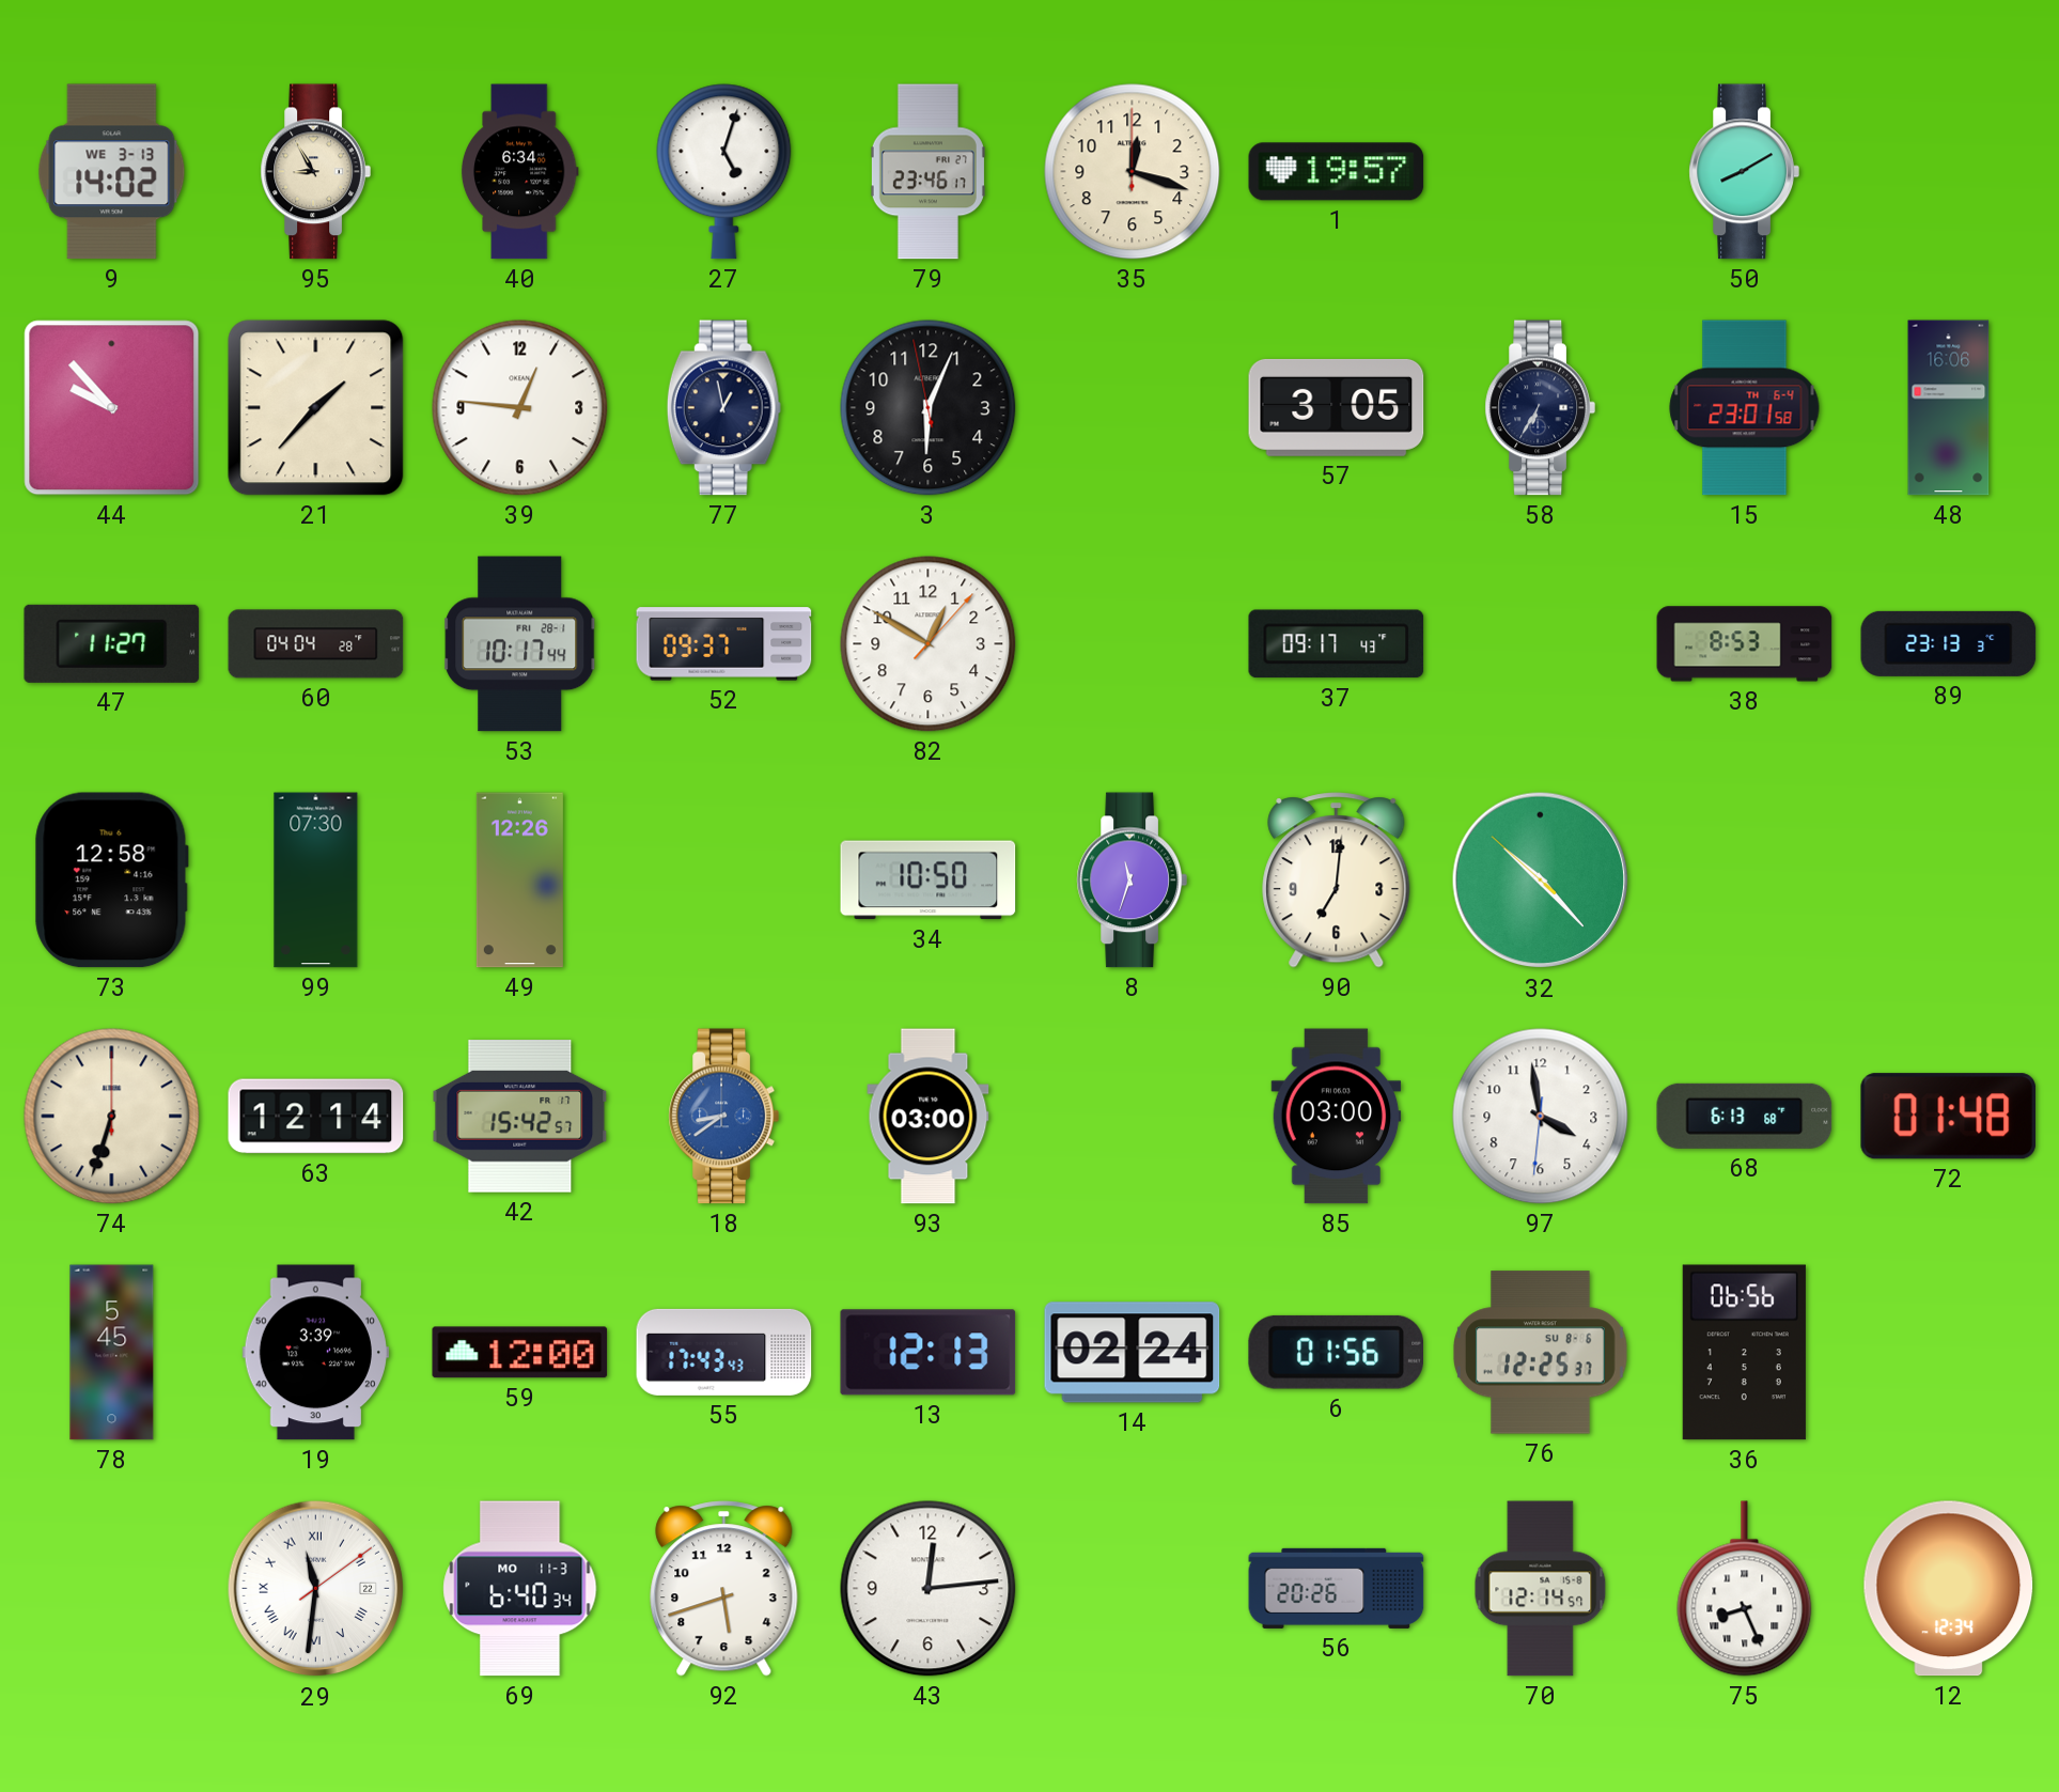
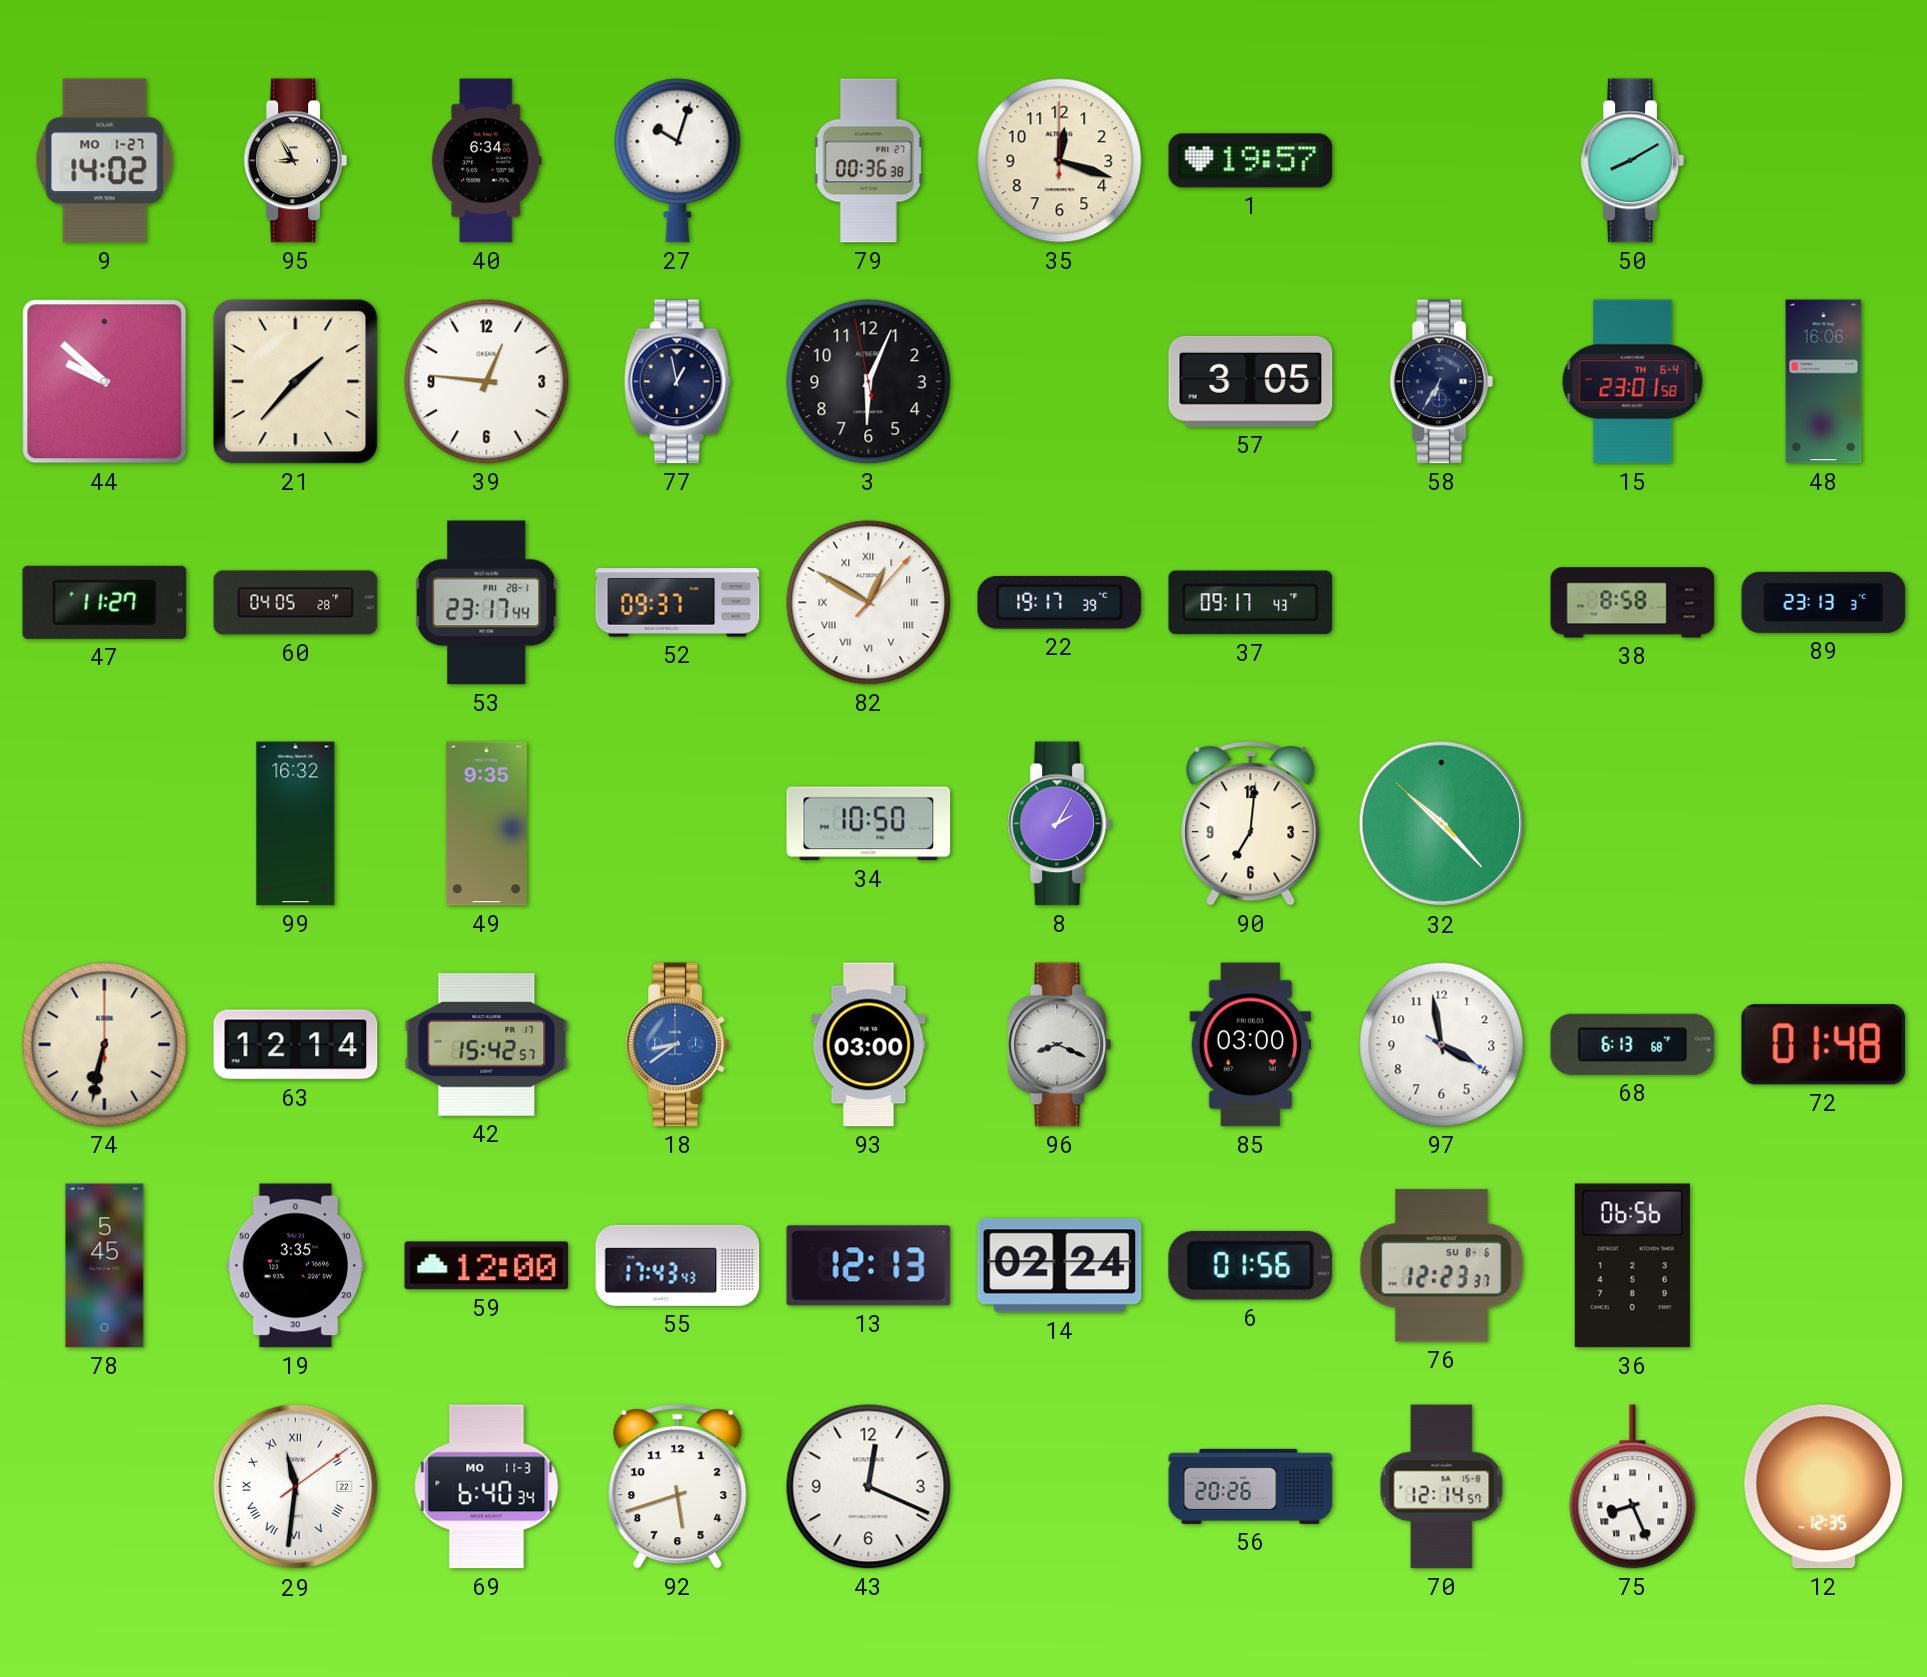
9 date: WE 3-13 -> MO 1-27
27: 5:03 -> 10:03
79: 23:46 -> 00:36
44: 9:53 -> 9:52
60: 04:04 -> 04:05
53: 10:17 -> 23:17
82 numerals: Arabic -> Roman
22: none -> 19:17
38: 8:53 -> 8:58
73: 12:58 -> none
99: 07:30 -> 16:32
49: 12:26 -> 9:35
8: 11:33 -> 2:05
74: 6:33 -> 6:32
96: none -> 8:19
97: 3:58:31 -> 3:58:20
19: 3:39 -> 3:35
76: 12:25 -> 12:23
43: 12:14 -> 12:19
12: 12:34 -> 12:35
